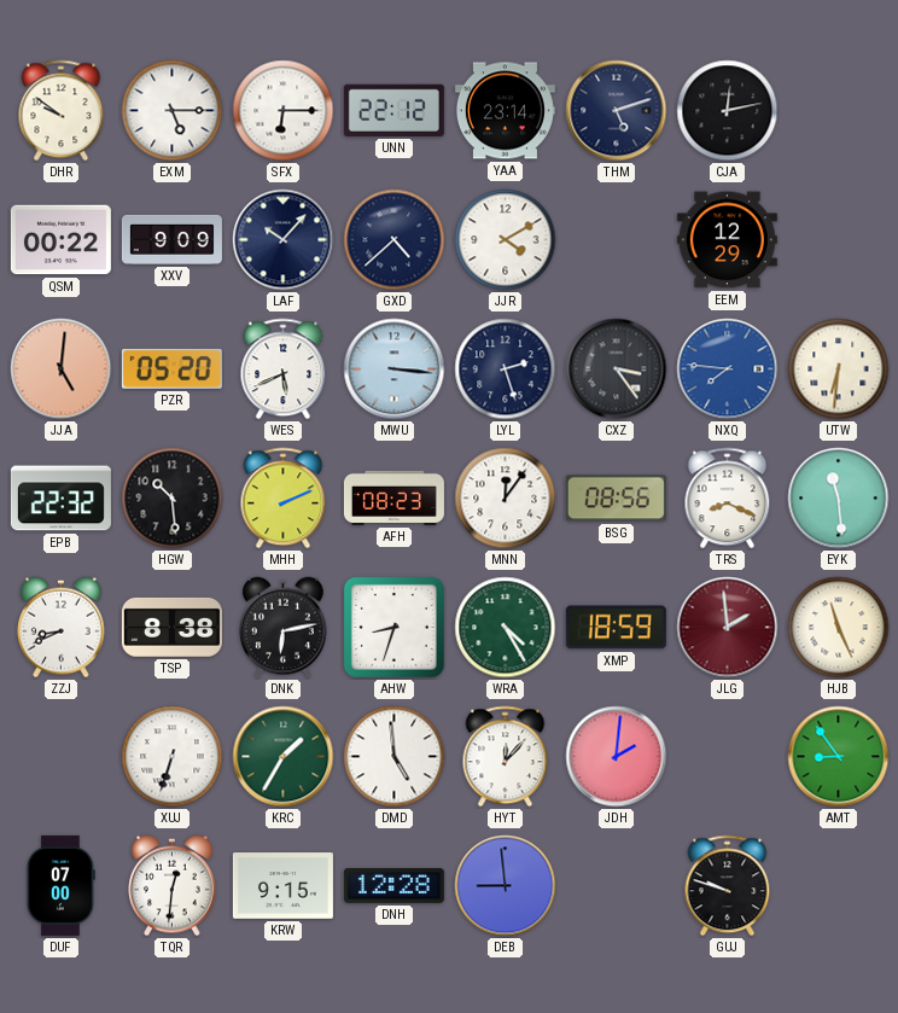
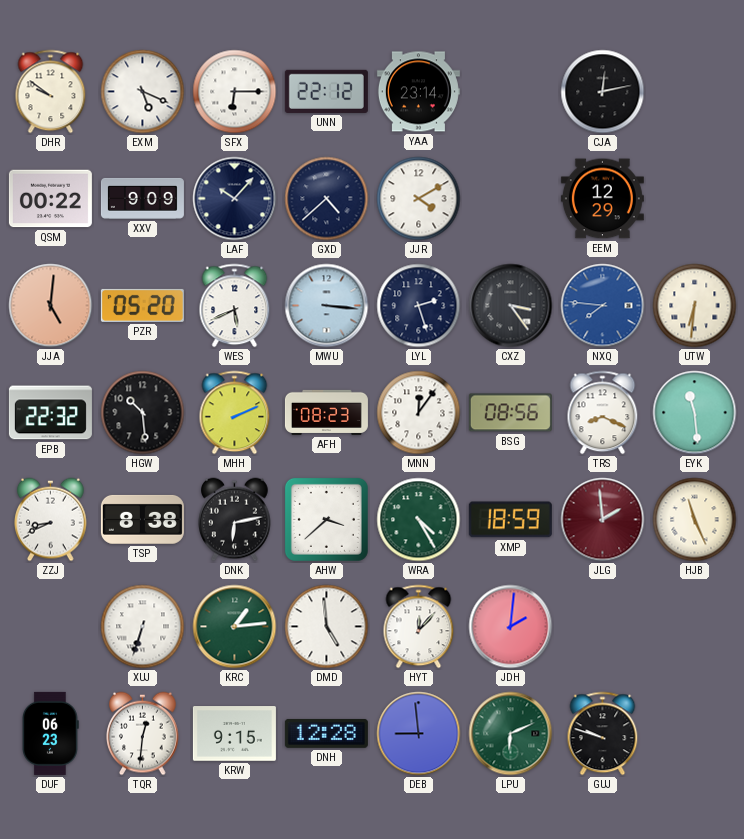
EXM: 5:15 -> 5:19
THM: 5:12 -> none
AHW: 8:33 -> 3:38
KRC: 1:35 -> 1:14
AMT: 8:54 -> none
DUF: 07:00 -> 06:23
LPU: none -> 6:11
